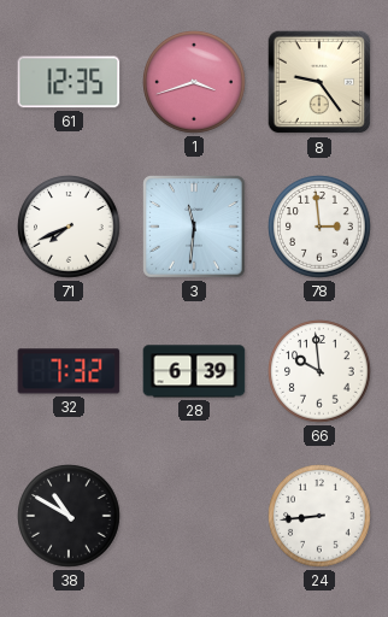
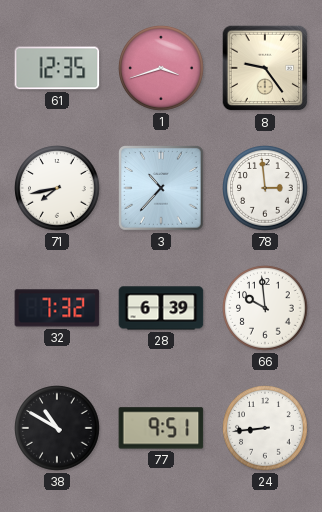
71: 7:41 -> 7:43
3: 11:31 -> 10:37
77: none -> 9:51
